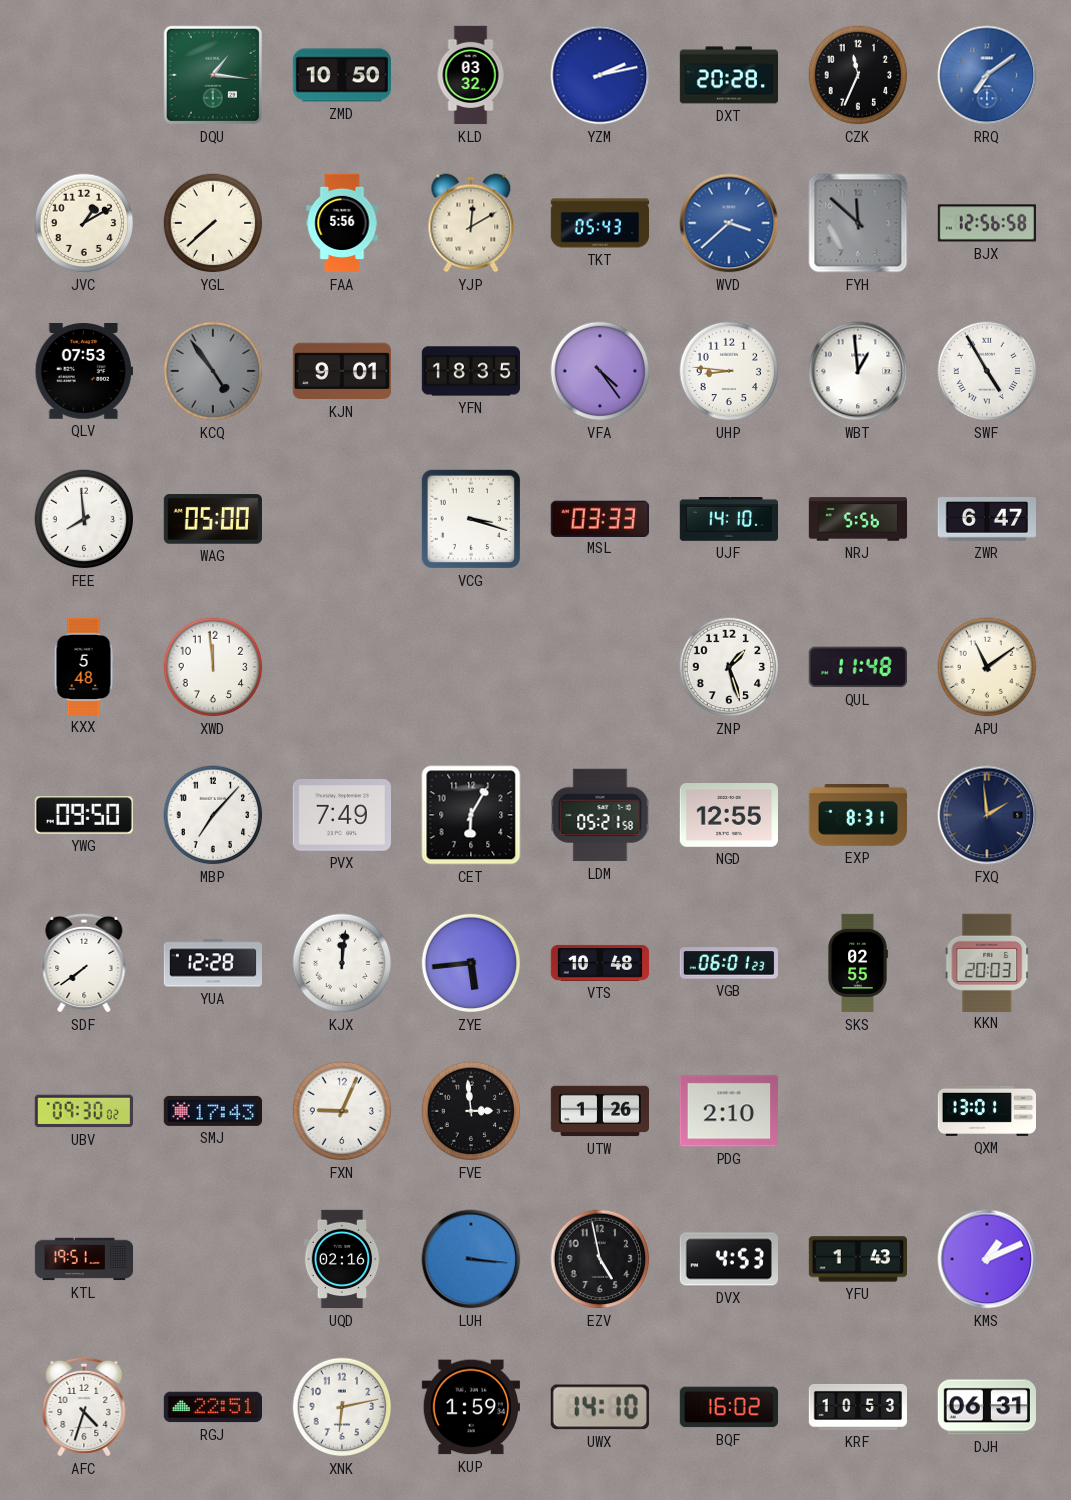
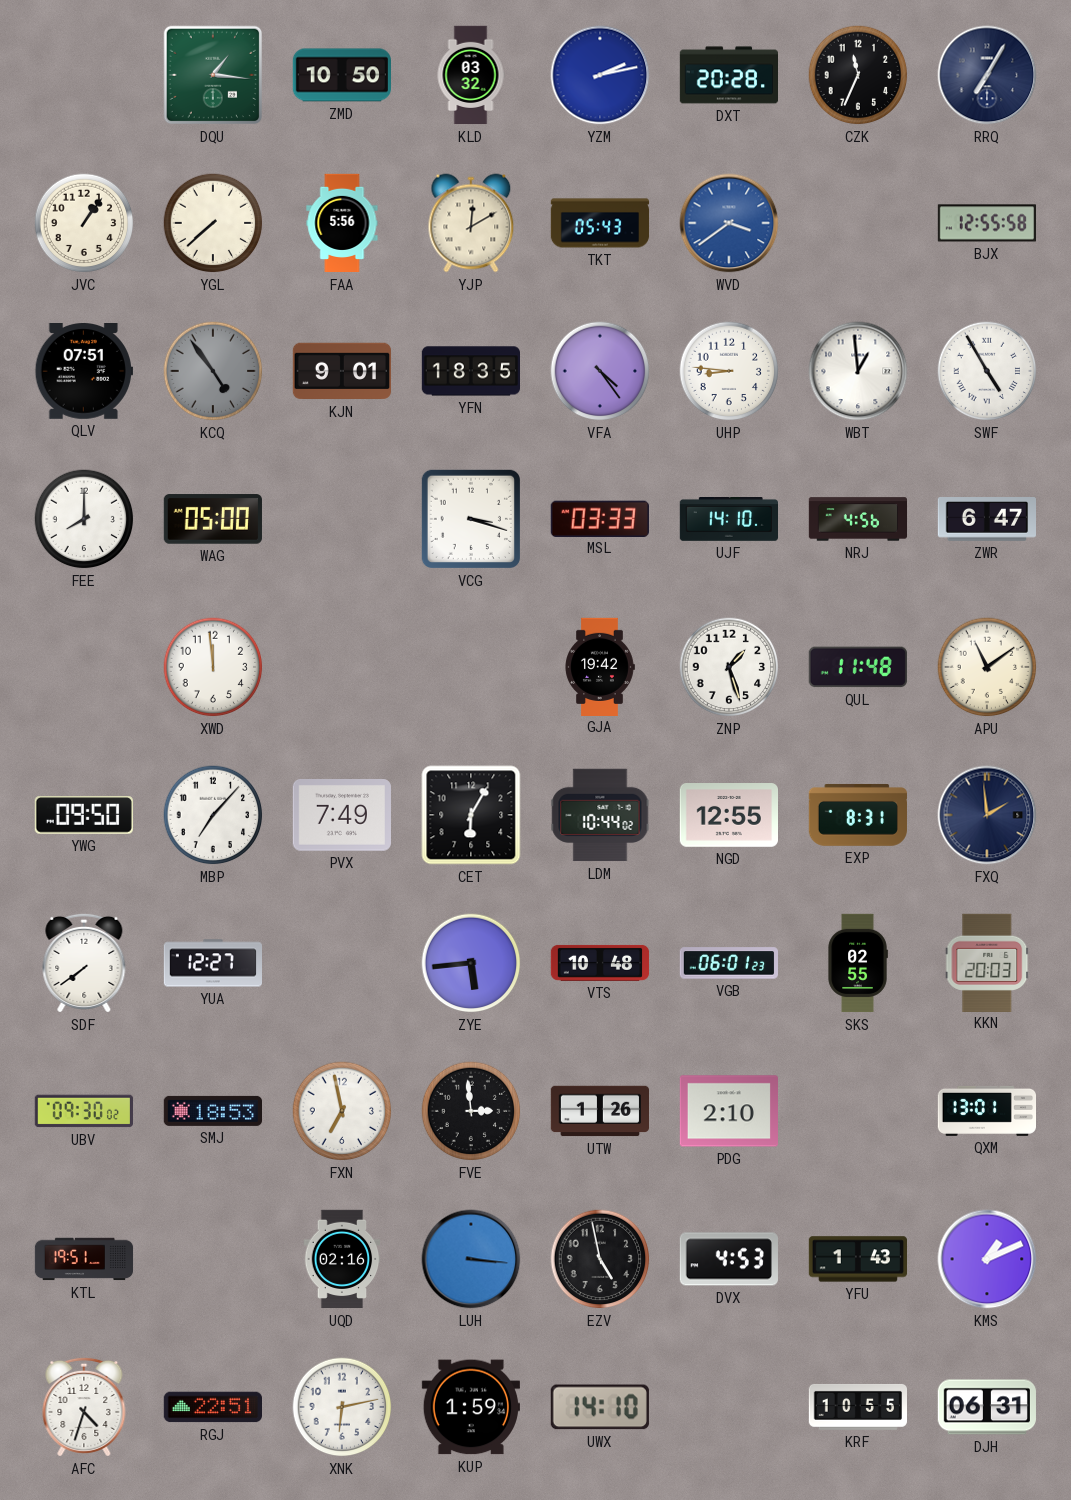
RRQ: 7:09 -> 7:05
RRQ dial: blue -> navy
JVC: 1:10 -> 1:06
WVD: 3:38 -> 3:39
FYH: 11:52 -> none
BJX: 12:56 -> 12:55
QLV: 07:53 -> 07:51
FEE: 7:59 -> 8:00
NRJ: 5:56 -> 4:56
KXX: 5:48 -> none
GJA: none -> 19:42
LDM: 05:21 -> 10:44
YUA: 12:28 -> 12:27
KJX: 12:01 -> none
SMJ: 17:43 -> 18:53
FXN: 9:04 -> 6:58
BQF: 16:02 -> none
KRF: 10:53 -> 10:55
